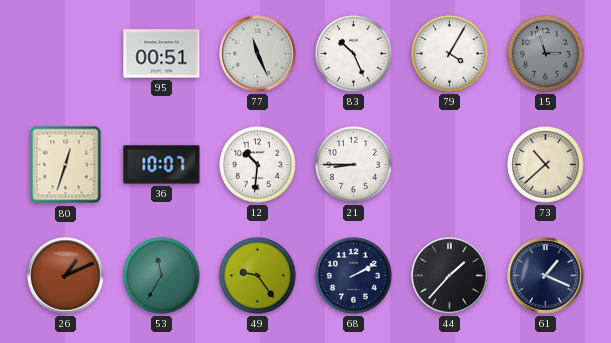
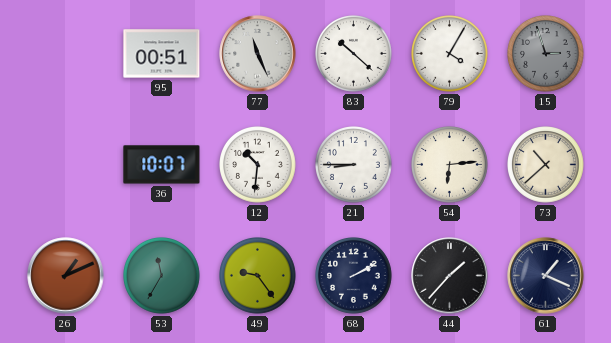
83: 10:26 -> 10:22
80: 12:33 -> none
54: none -> 6:14
